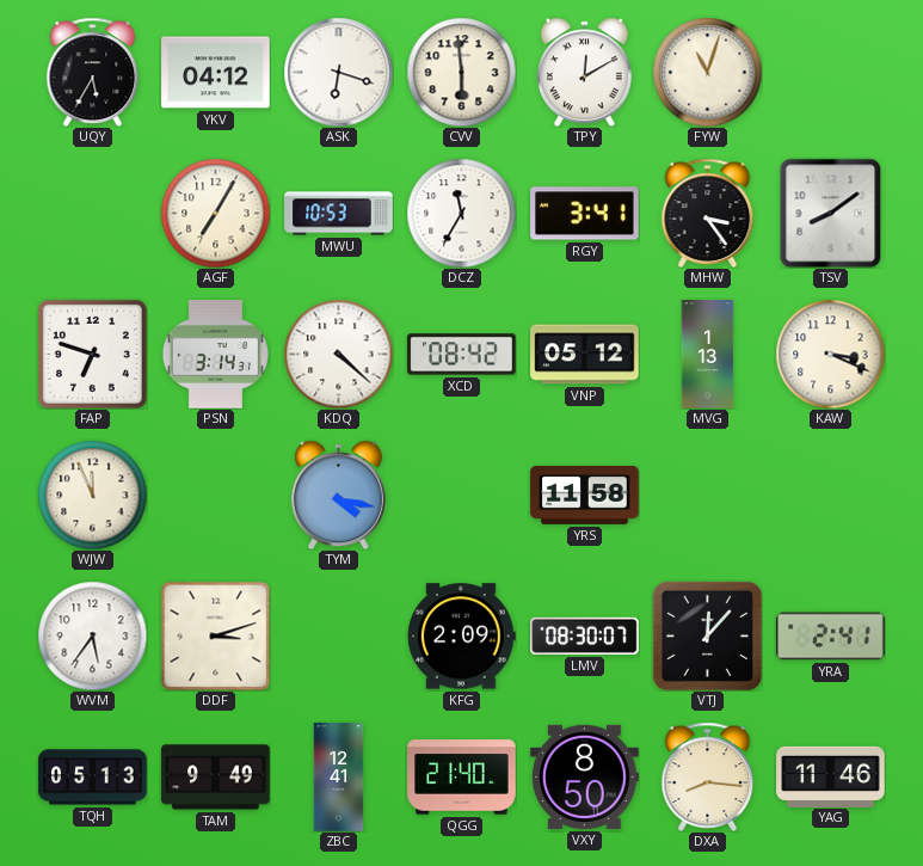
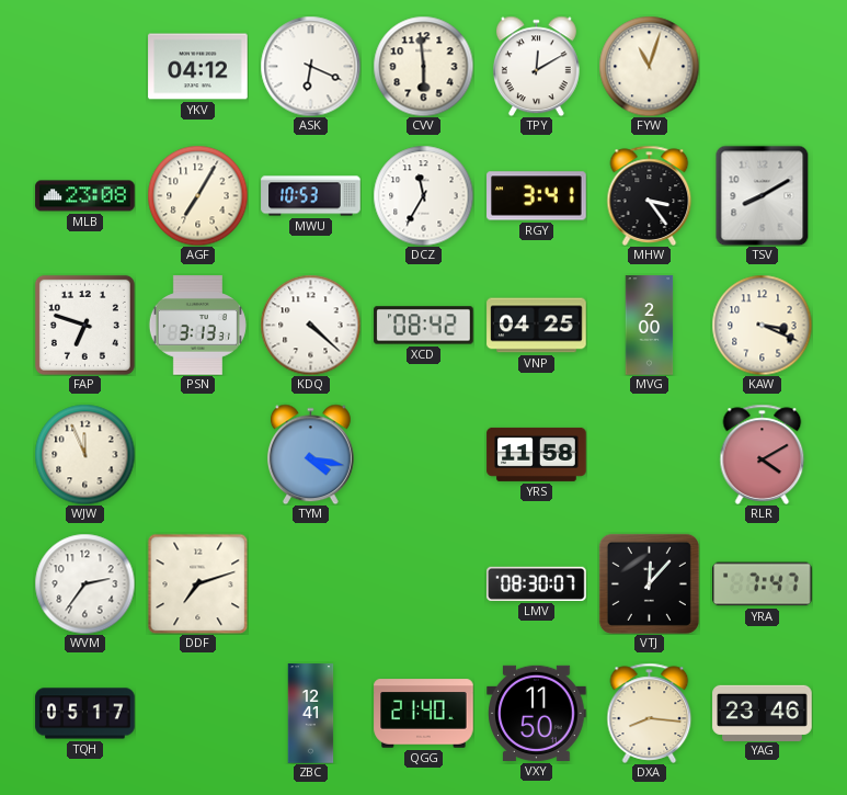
UQY: 5:35 -> none
ASK: 6:18 -> 6:19
MLB: none -> 23:08
TSV: 8:09 -> 8:10
PSN: 3:14 -> 3:13
VNP: 05:12 -> 04:25
MVG: 1:13 -> 2:00
RLR: none -> 4:10
WVM: 5:36 -> 2:36
DDF: 3:12 -> 7:12
KFG: 2:09 -> none
YRA: 2:41 -> 7:47
TQH: 05:13 -> 05:17
TAM: 9:49 -> none
VXY: 8:50 -> 11:50
YAG: 11:46 -> 23:46
